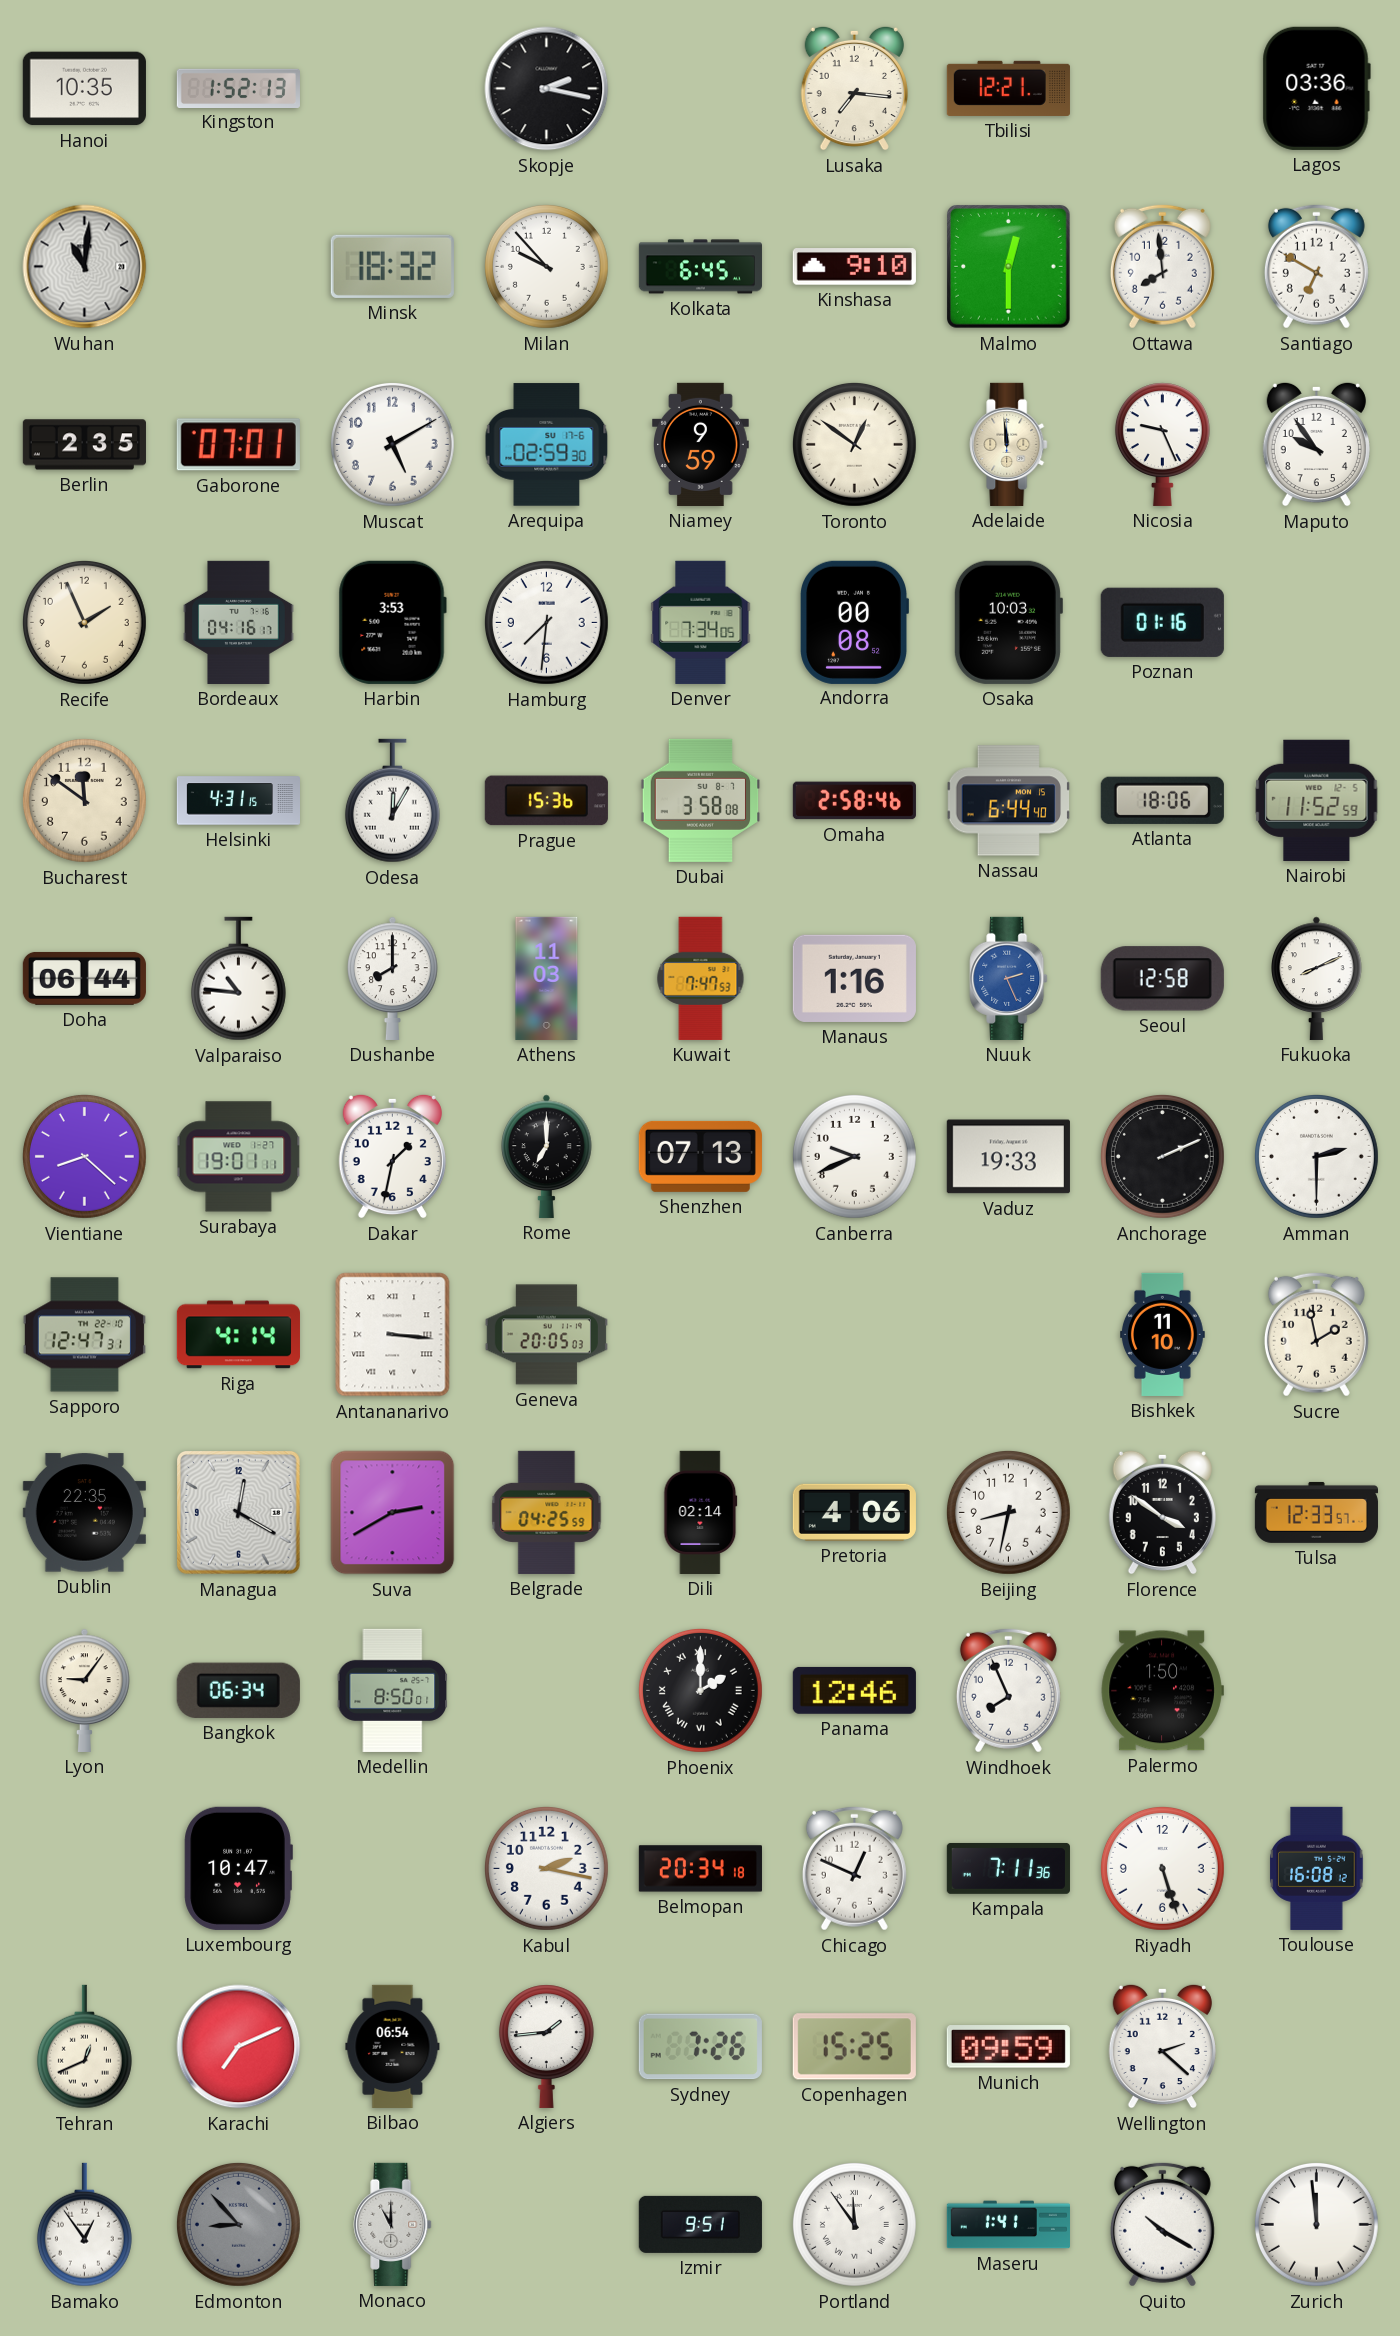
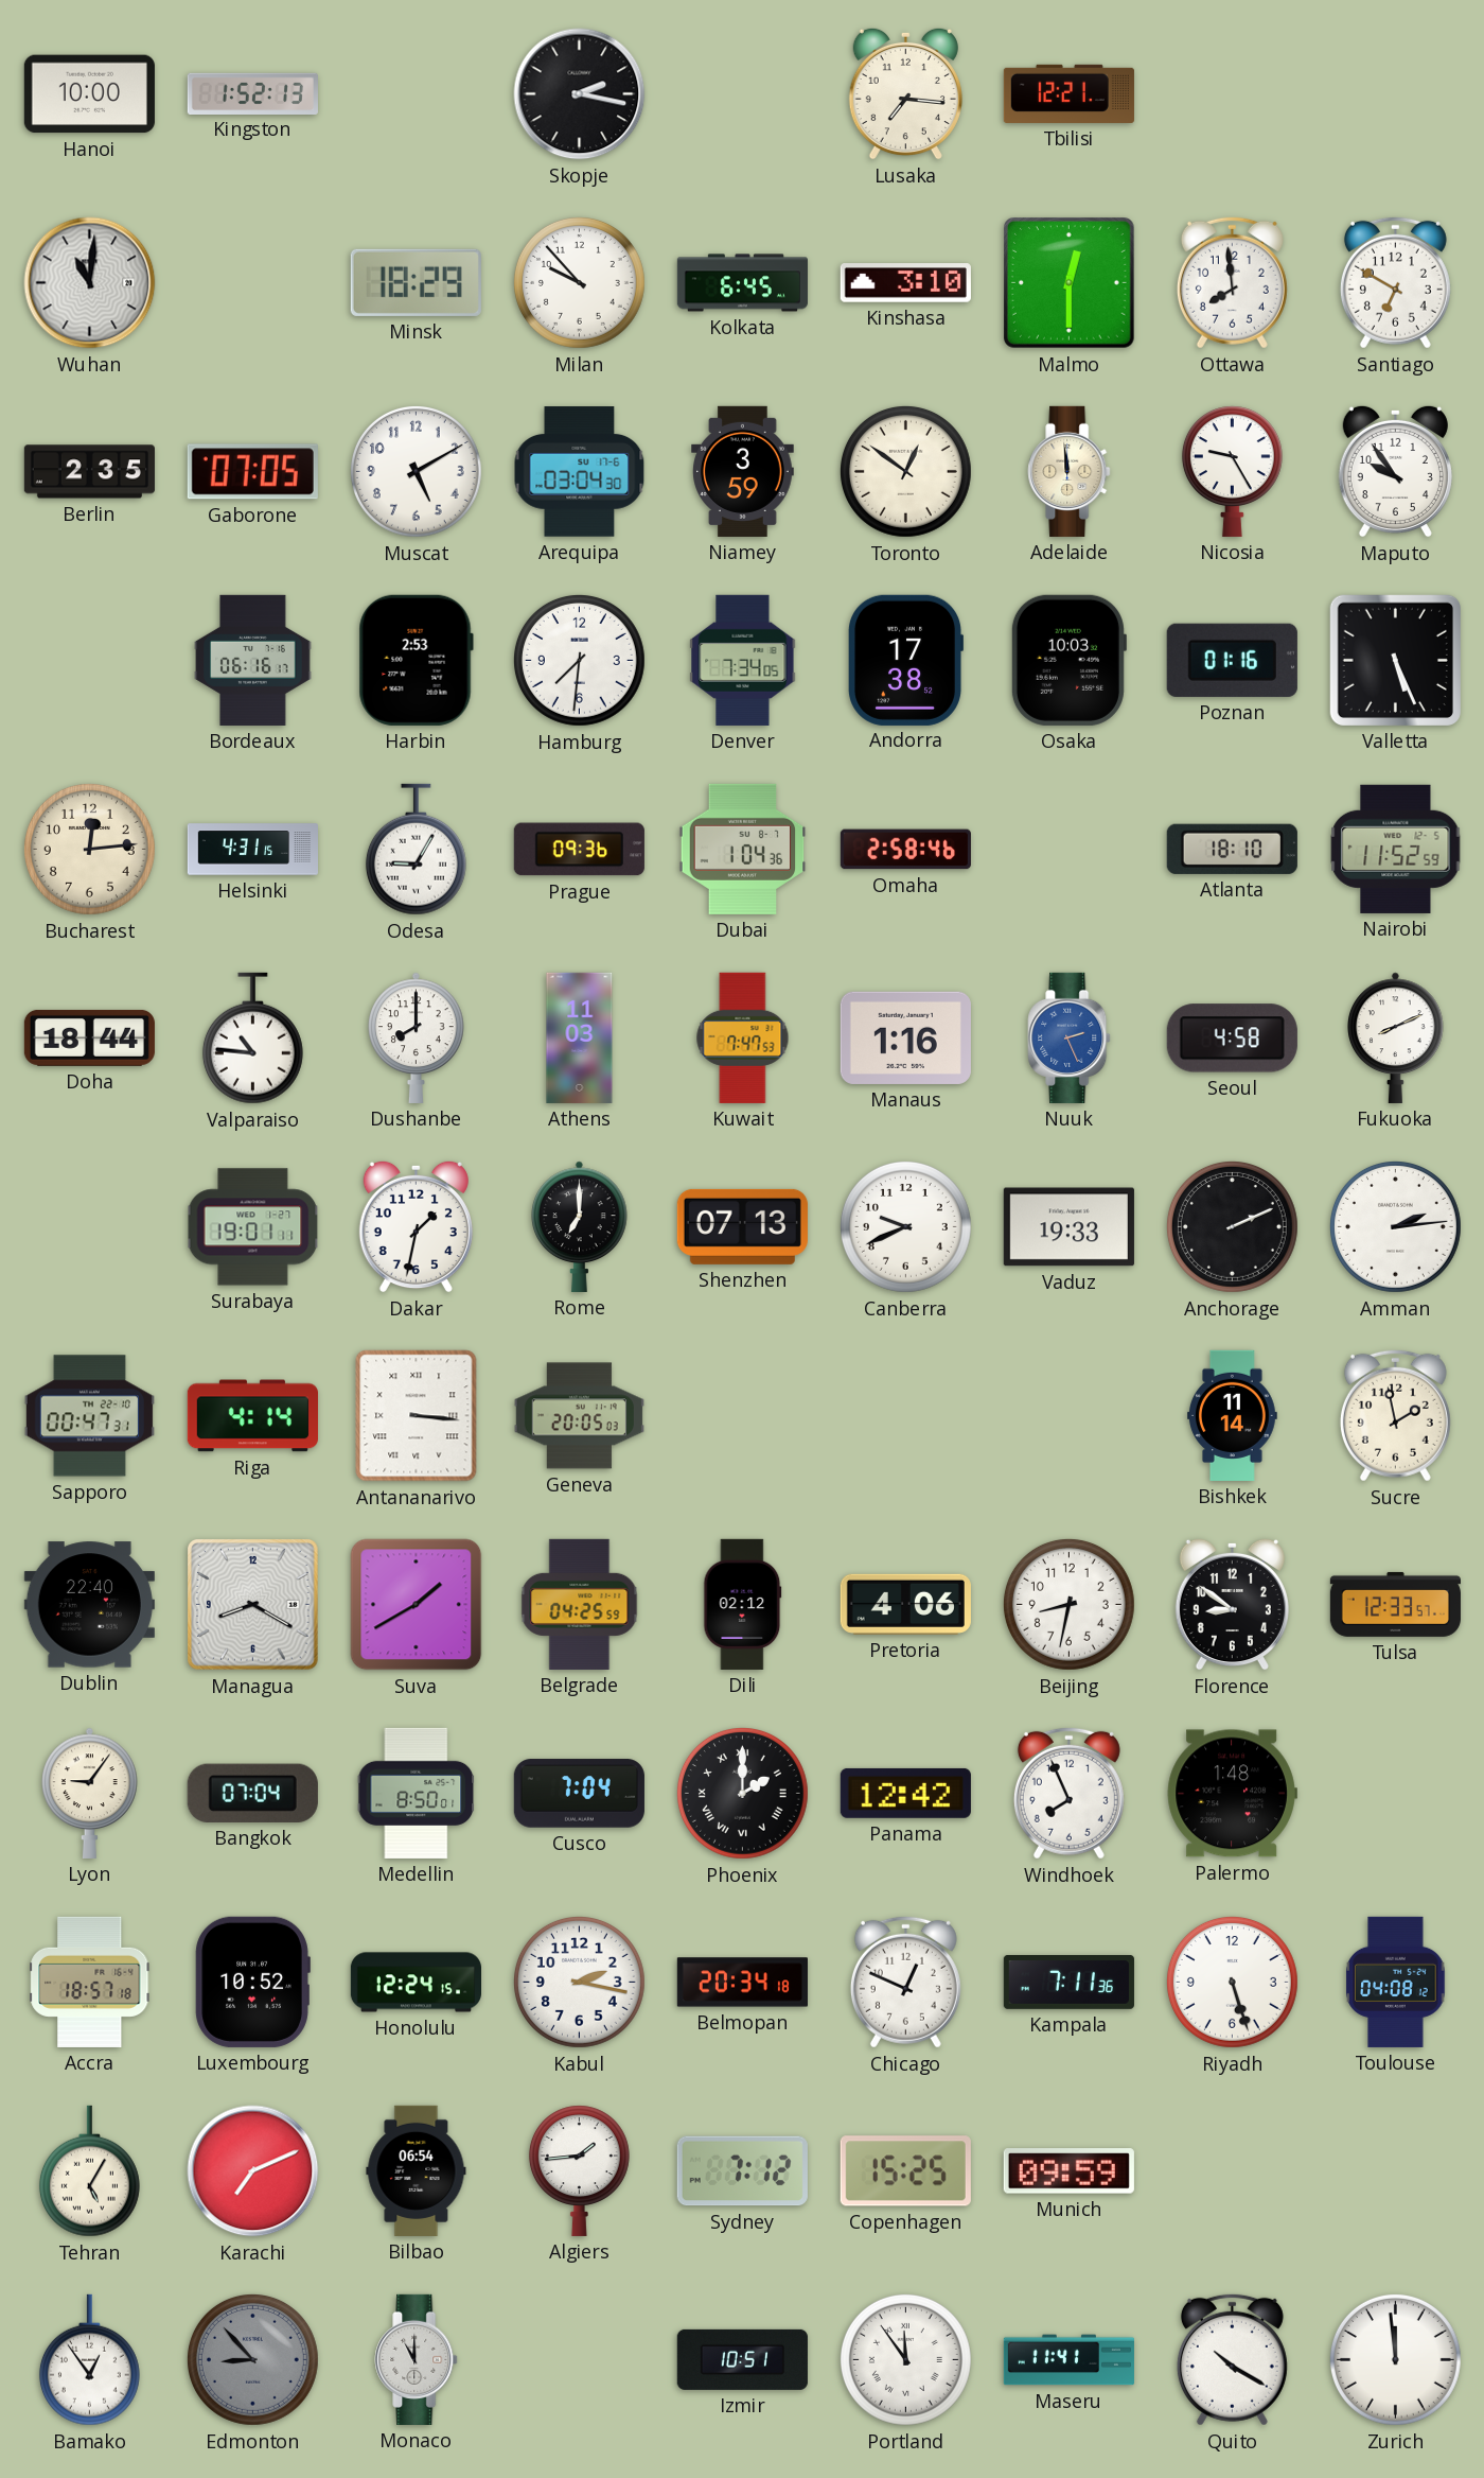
Hanoi: 10:35 -> 10:00
Lagos: 03:36 -> none
Minsk: 18:32 -> 18:29
Kinshasa: 9:10 -> 3:10
Gaborone: 07:01 -> 07:05
Arequipa: 02:59 -> 03:04
Niamey: 9:59 -> 3:59
Nicosia: 9:26 -> 9:25
Recife: 1:56 -> none
Bordeaux: 04:16 -> 06:16
Harbin: 3:53 -> 2:53
Andorra: 00:08 -> 17:38
Valletta: none -> 5:26
Bucharest: 11:51 -> 12:14
Odesa: 12:05 -> 9:05
Prague: 15:36 -> 09:36
Dubai: 3:58 -> 1:04
Nassau: 6:44 -> none
Atlanta: 18:06 -> 18:10
Doha: 06:44 -> 18:44
Seoul: 12:58 -> 4:58
Vientiane: 8:22 -> none
Amman: 2:30 -> 2:14
Sapporo: 12:47 -> 00:47
Bishkek: 11:10 -> 11:14
Dublin: 22:35 -> 22:40
Managua: 12:20 -> 8:20
Suva: 2:40 -> 1:40
Dili: 02:14 -> 02:12
Florence: 3:51 -> 8:51
Bangkok: 06:34 -> 07:04
Cusco: none -> 7:04
Panama: 12:46 -> 12:42
Palermo: 1:50 -> 1:48
Accra: none -> 18:57
Luxembourg: 10:47 -> 10:52
Honolulu: none -> 12:24
Toulouse: 16:08 -> 04:08
Tehran: 12:41 -> 5:05
Sydney: 7:26 -> 7:12
Wellington: 2:22 -> none
Izmir: 9:51 -> 10:51
Maseru: 1:41 -> 11:41
